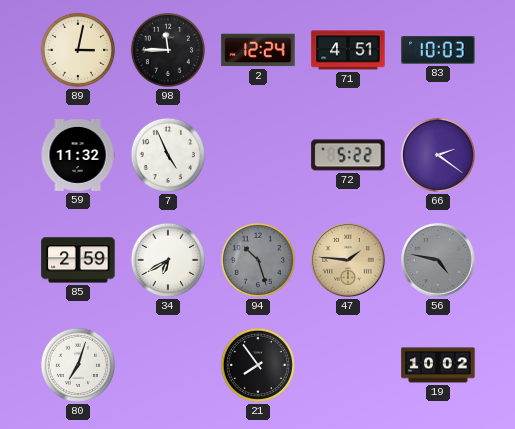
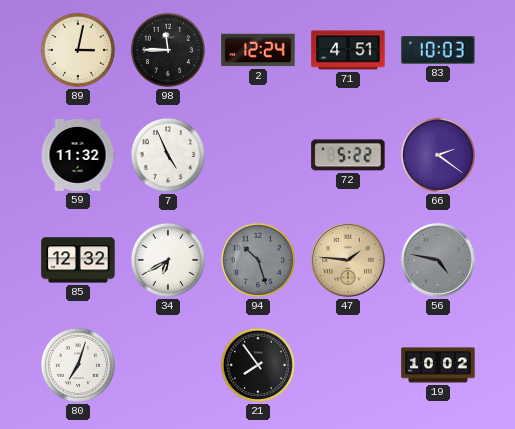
85: 2:59 -> 12:32
